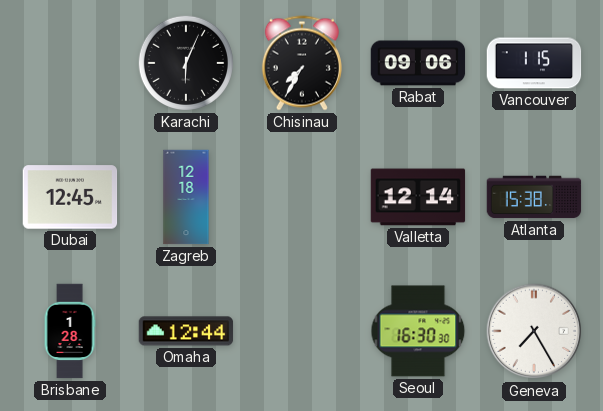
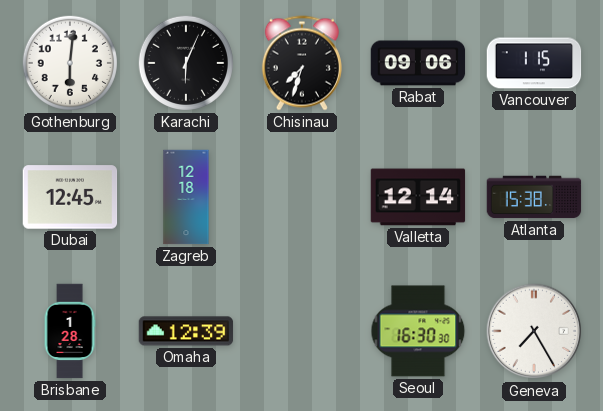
Gothenburg: none -> 6:01
Chisinau: 7:35 -> 7:33
Omaha: 12:44 -> 12:39
